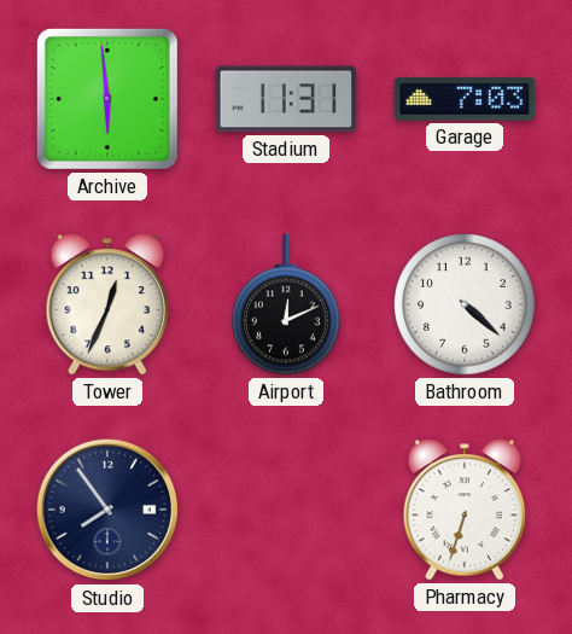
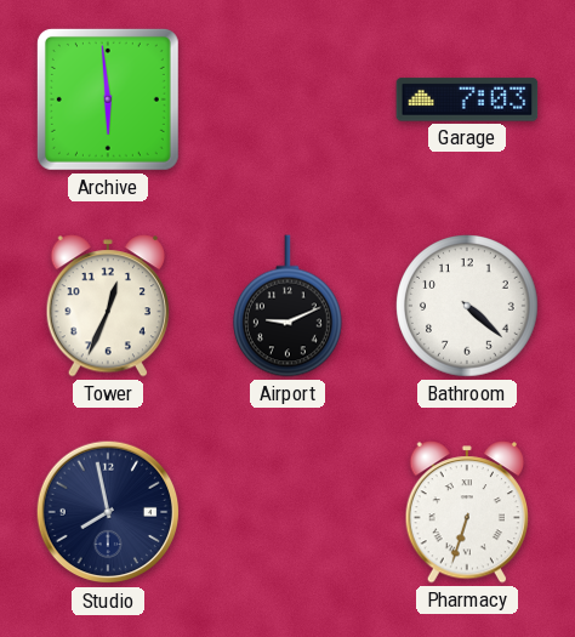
Stadium: 11:31 -> none
Airport: 12:11 -> 9:11
Studio: 7:54 -> 7:58
